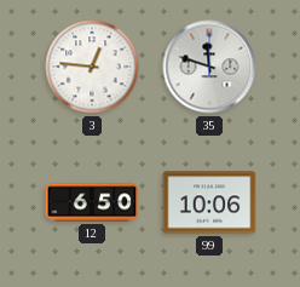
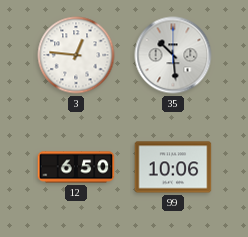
35: 11:48 -> 10:29
